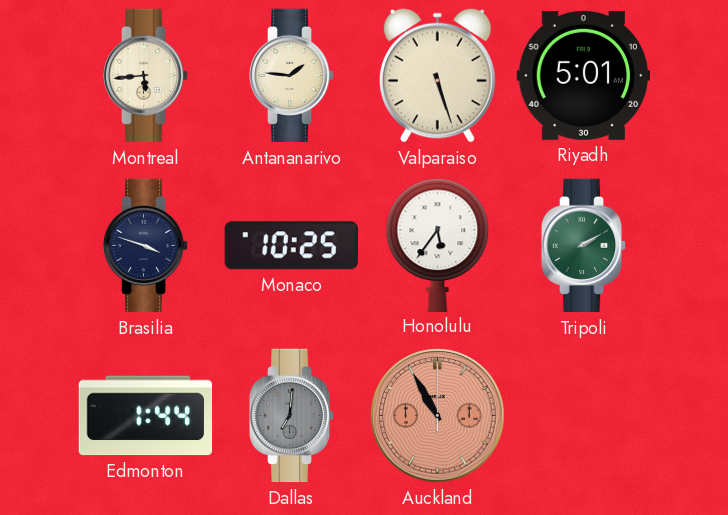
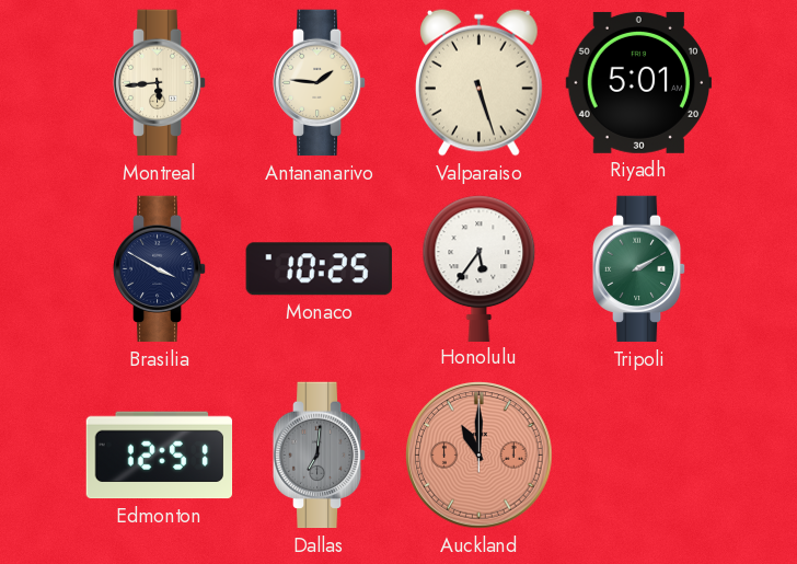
Brasilia: 3:48 -> 3:50
Edmonton: 1:44 -> 12:51
Auckland: 10:55 -> 11:00
